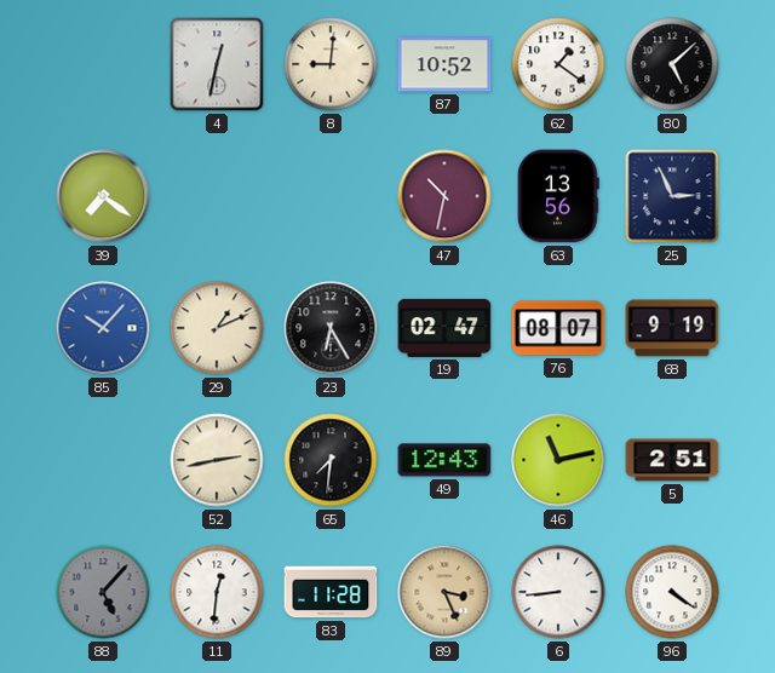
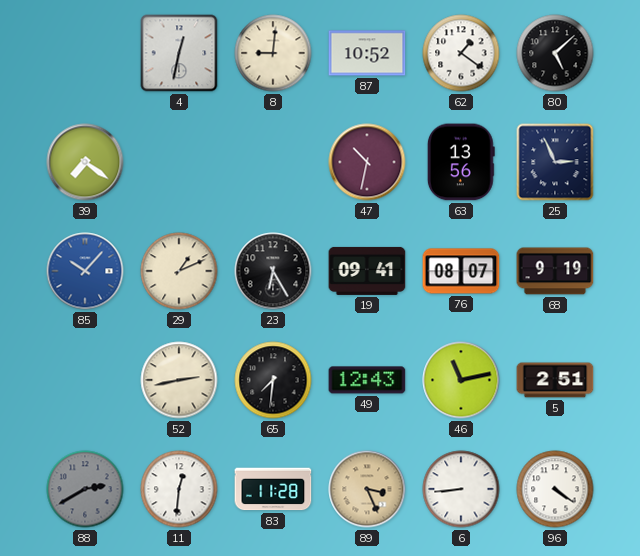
19: 02:47 -> 09:41
88: 5:07 -> 2:40
